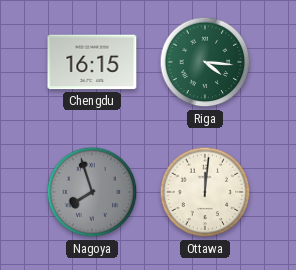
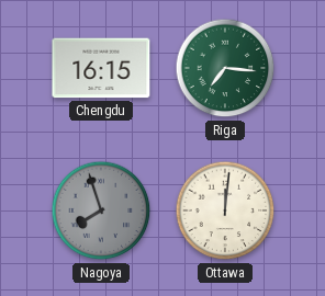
Riga: 4:16 -> 7:16
